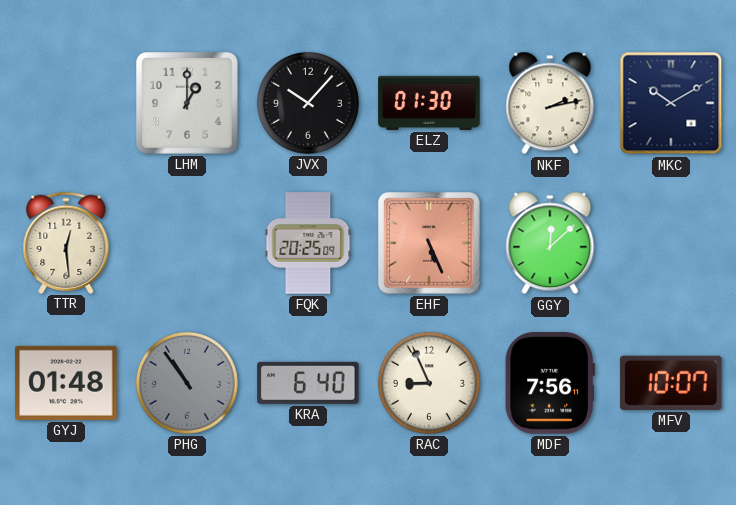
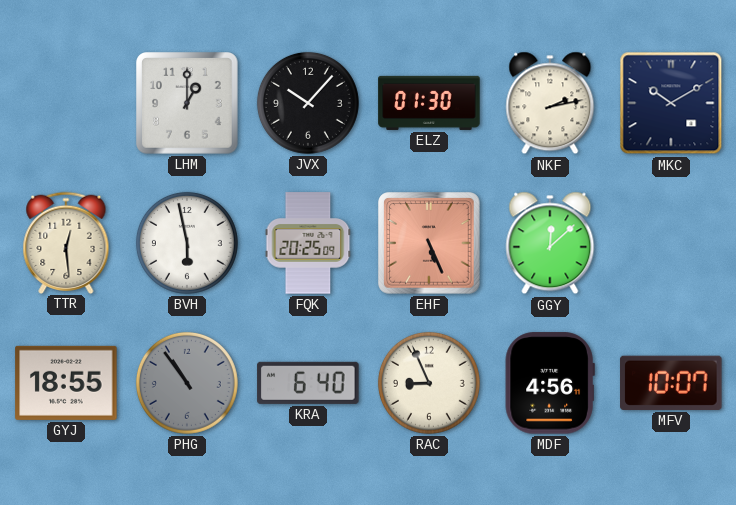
BVH: none -> 5:58
GYJ: 01:48 -> 18:55
MDF: 7:56 -> 4:56
